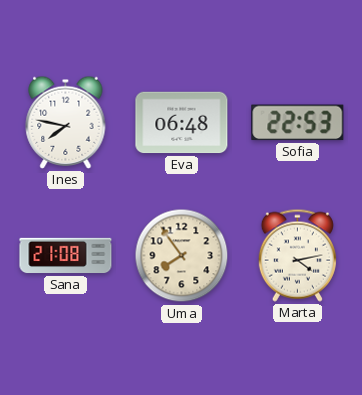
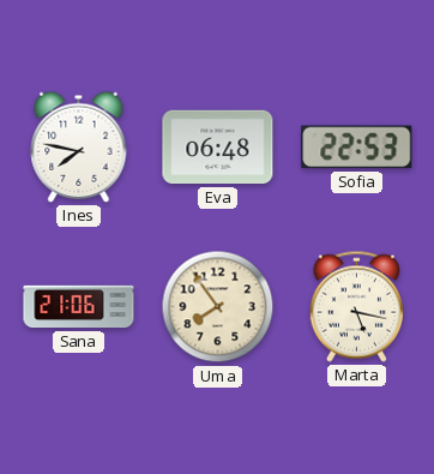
Sana: 21:08 -> 21:06
Marta: 4:13 -> 5:17
